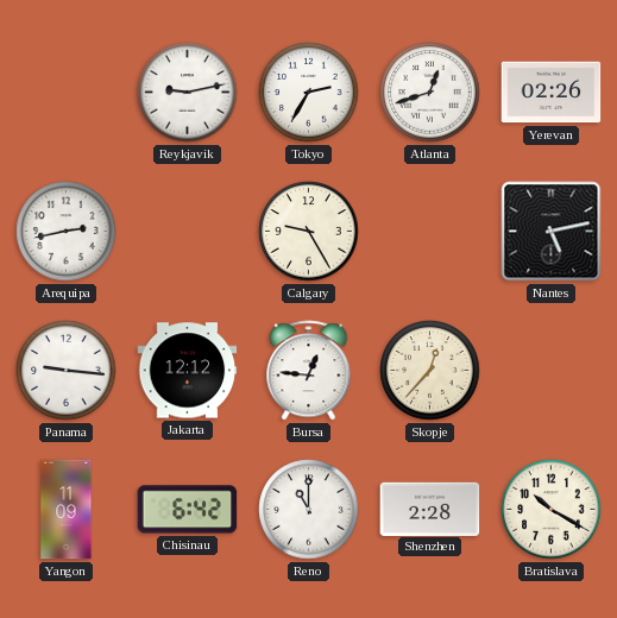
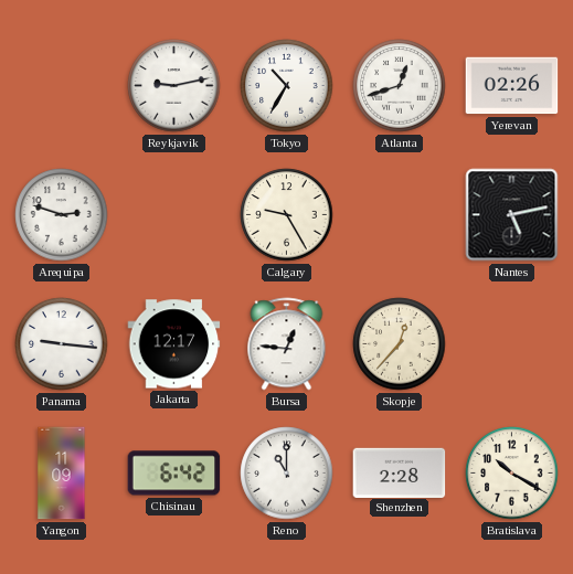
Tokyo: 2:35 -> 10:35
Arequipa: 2:43 -> 2:48
Jakarta: 12:12 -> 12:17
